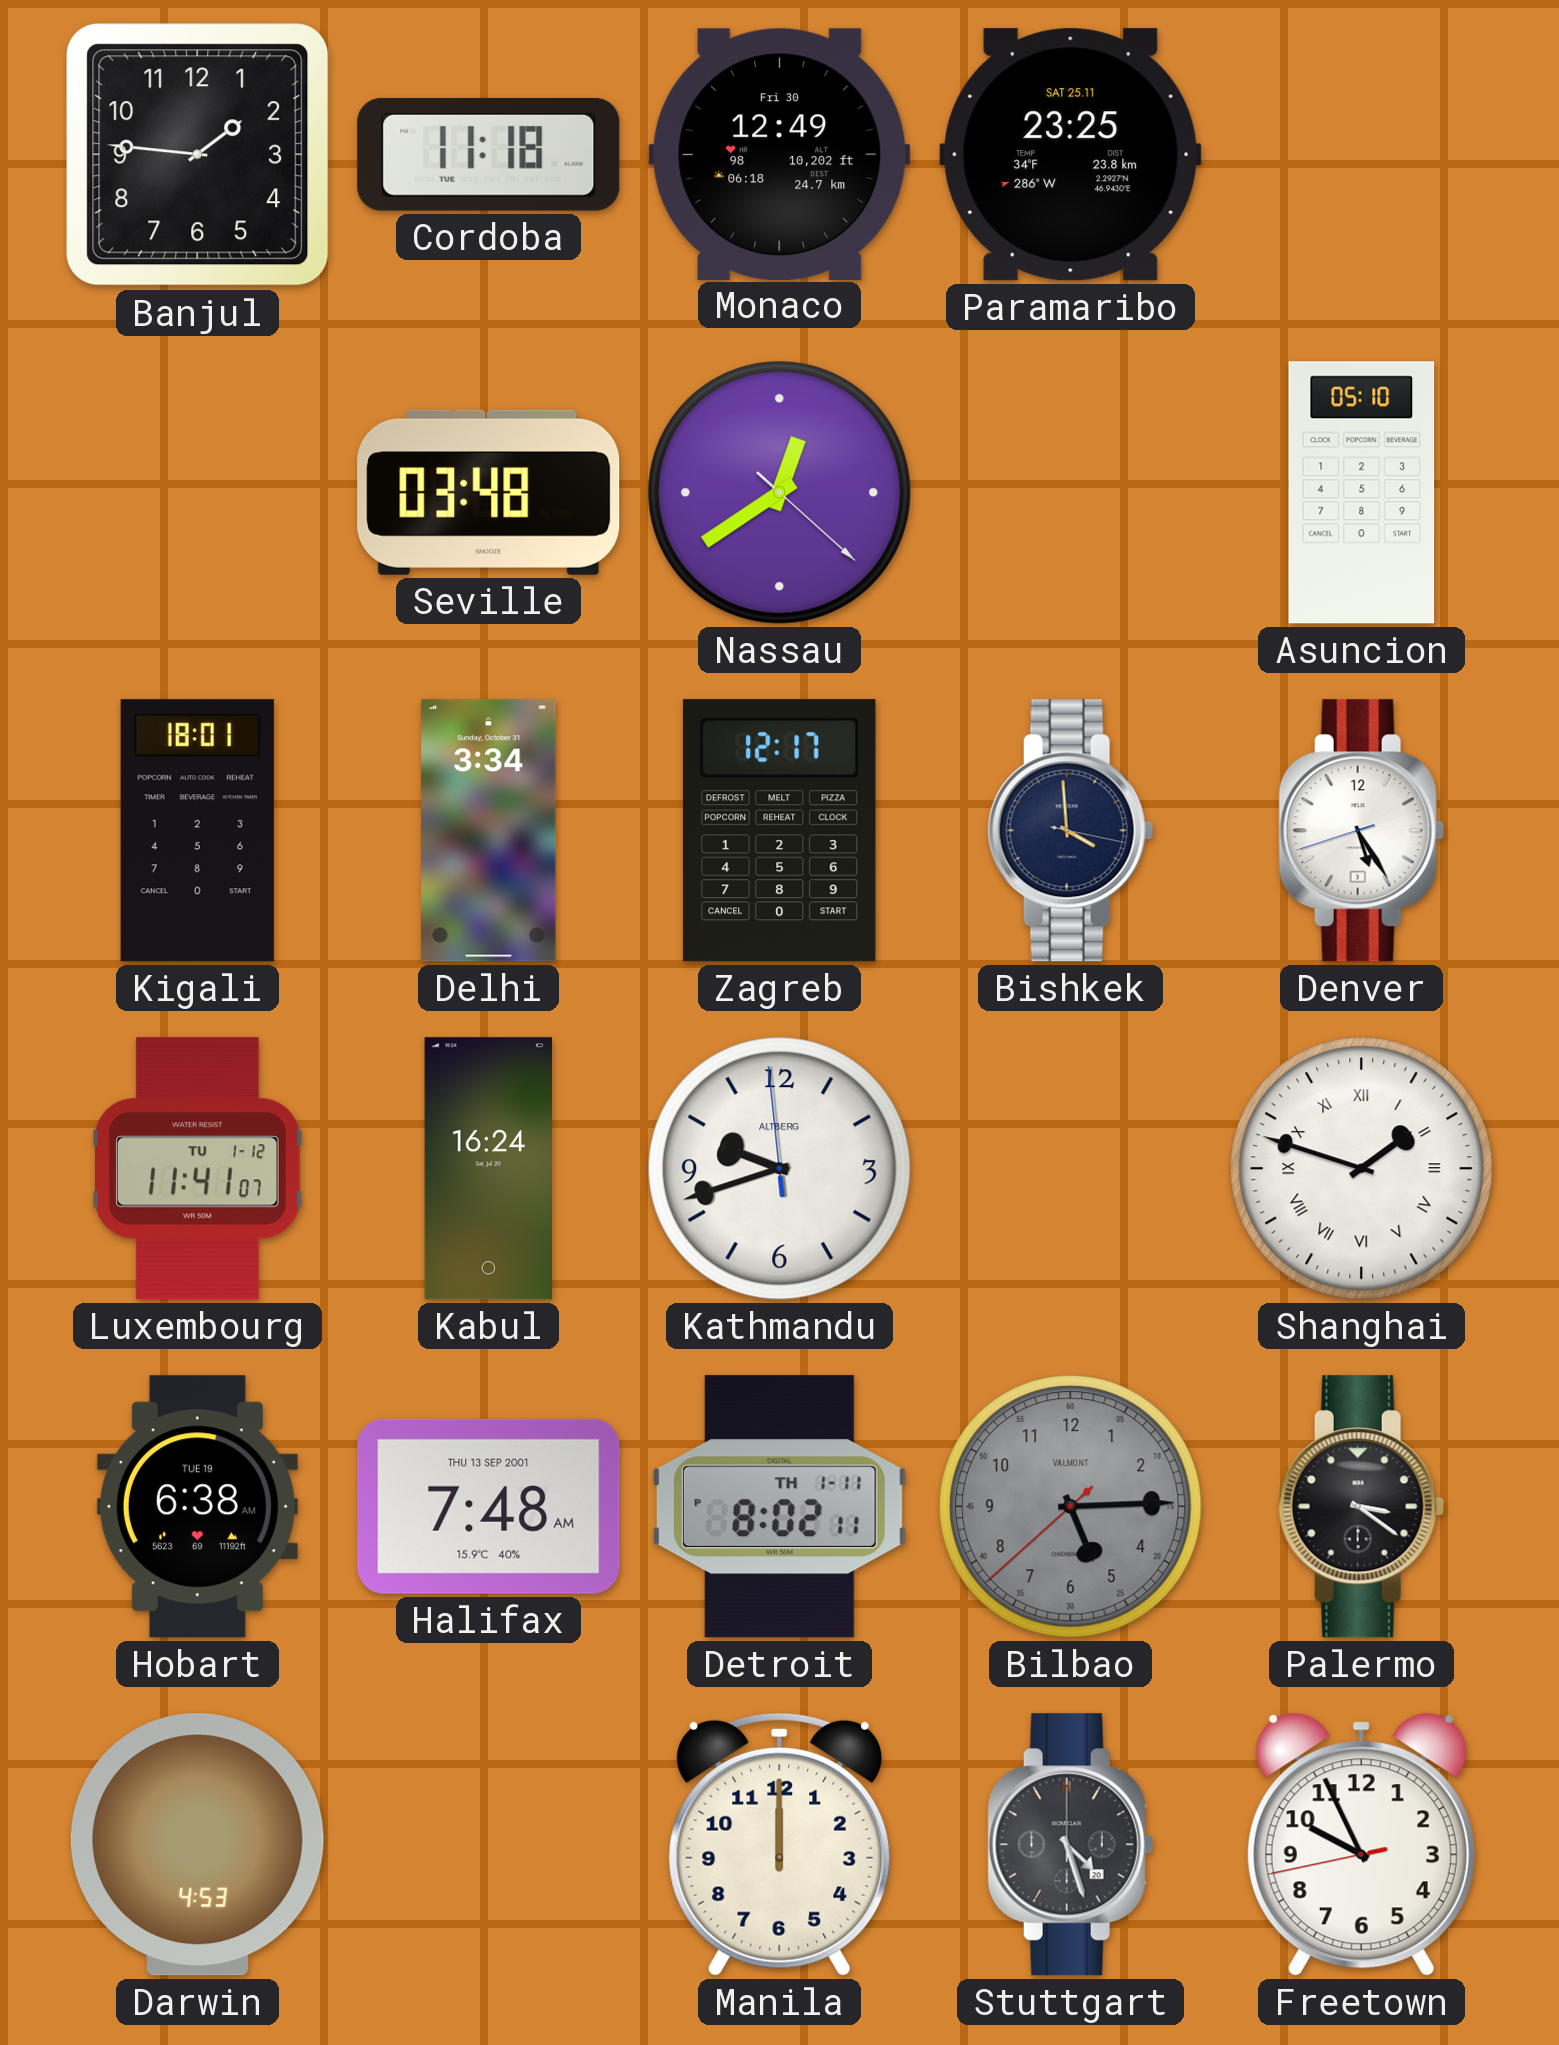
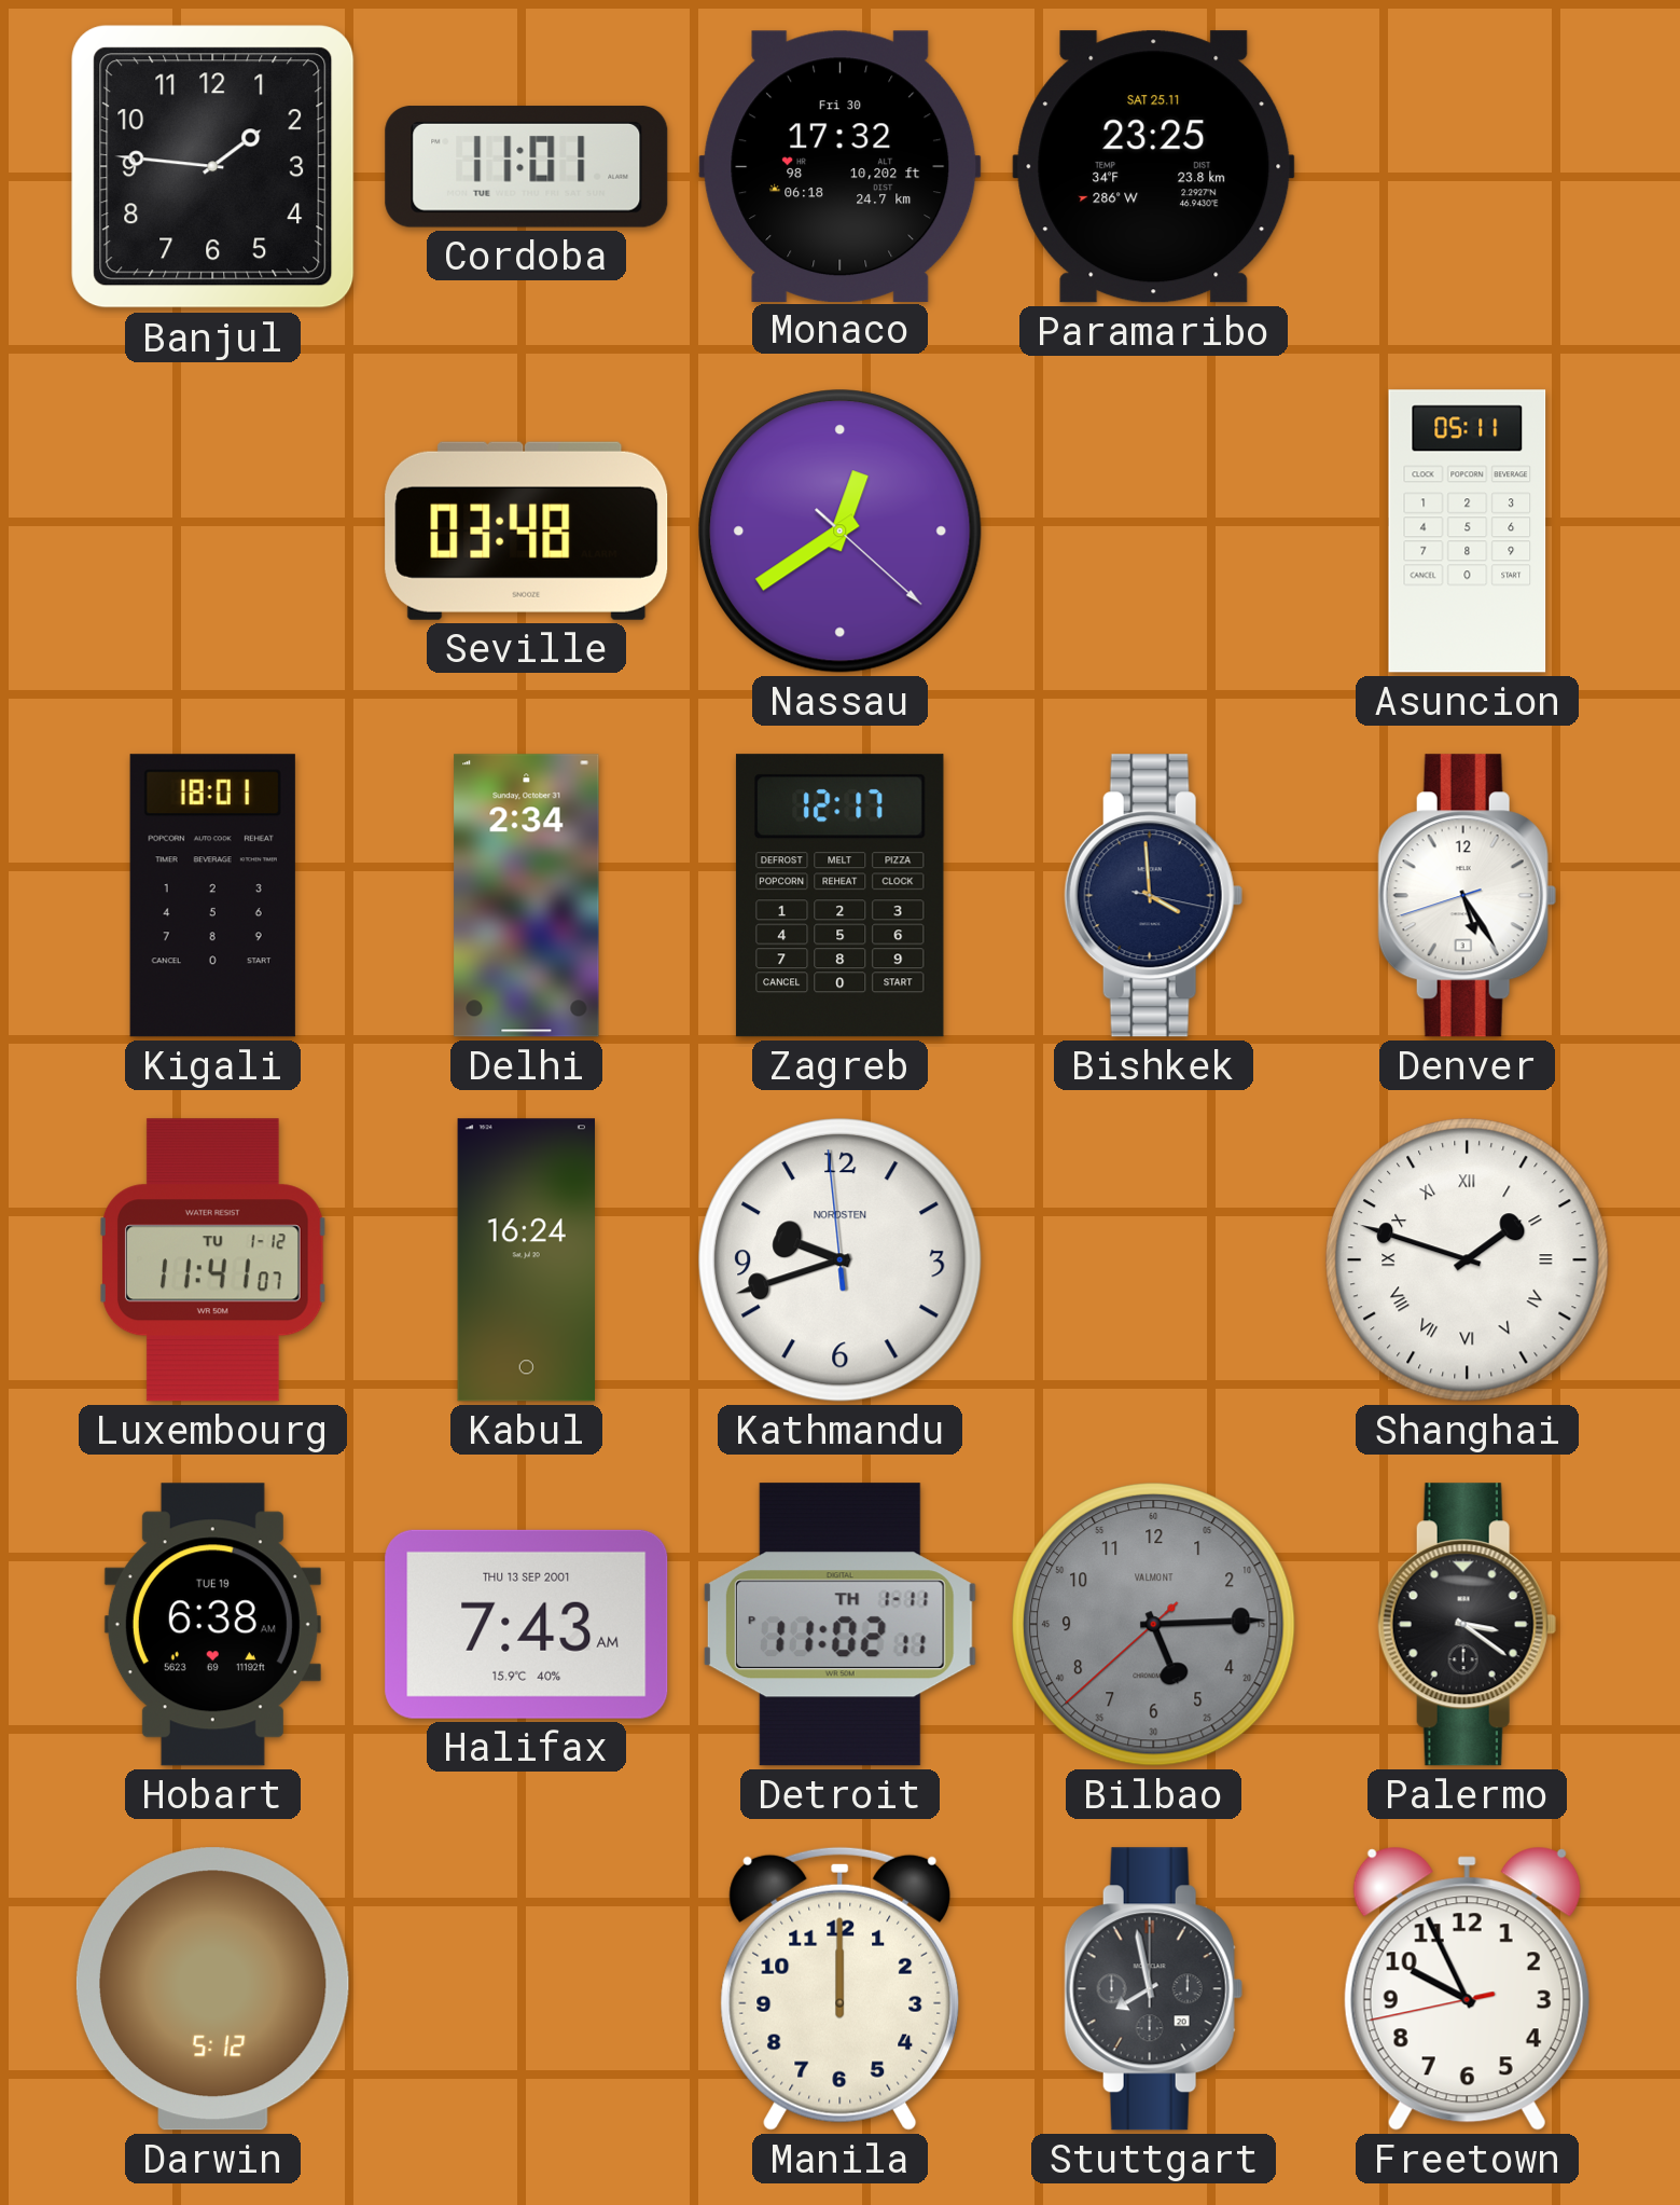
Cordoba: 11:18 -> 11:01
Monaco: 12:49 -> 17:32
Asuncion: 05:10 -> 05:11
Delhi: 3:34 -> 2:34
Kathmandu brand: ALTBERG -> NORDSTEN
Halifax: 7:48 -> 7:43
Detroit: 8:02 -> 11:02
Darwin: 4:53 -> 5:12
Stuttgart: 4:27 -> 7:58
